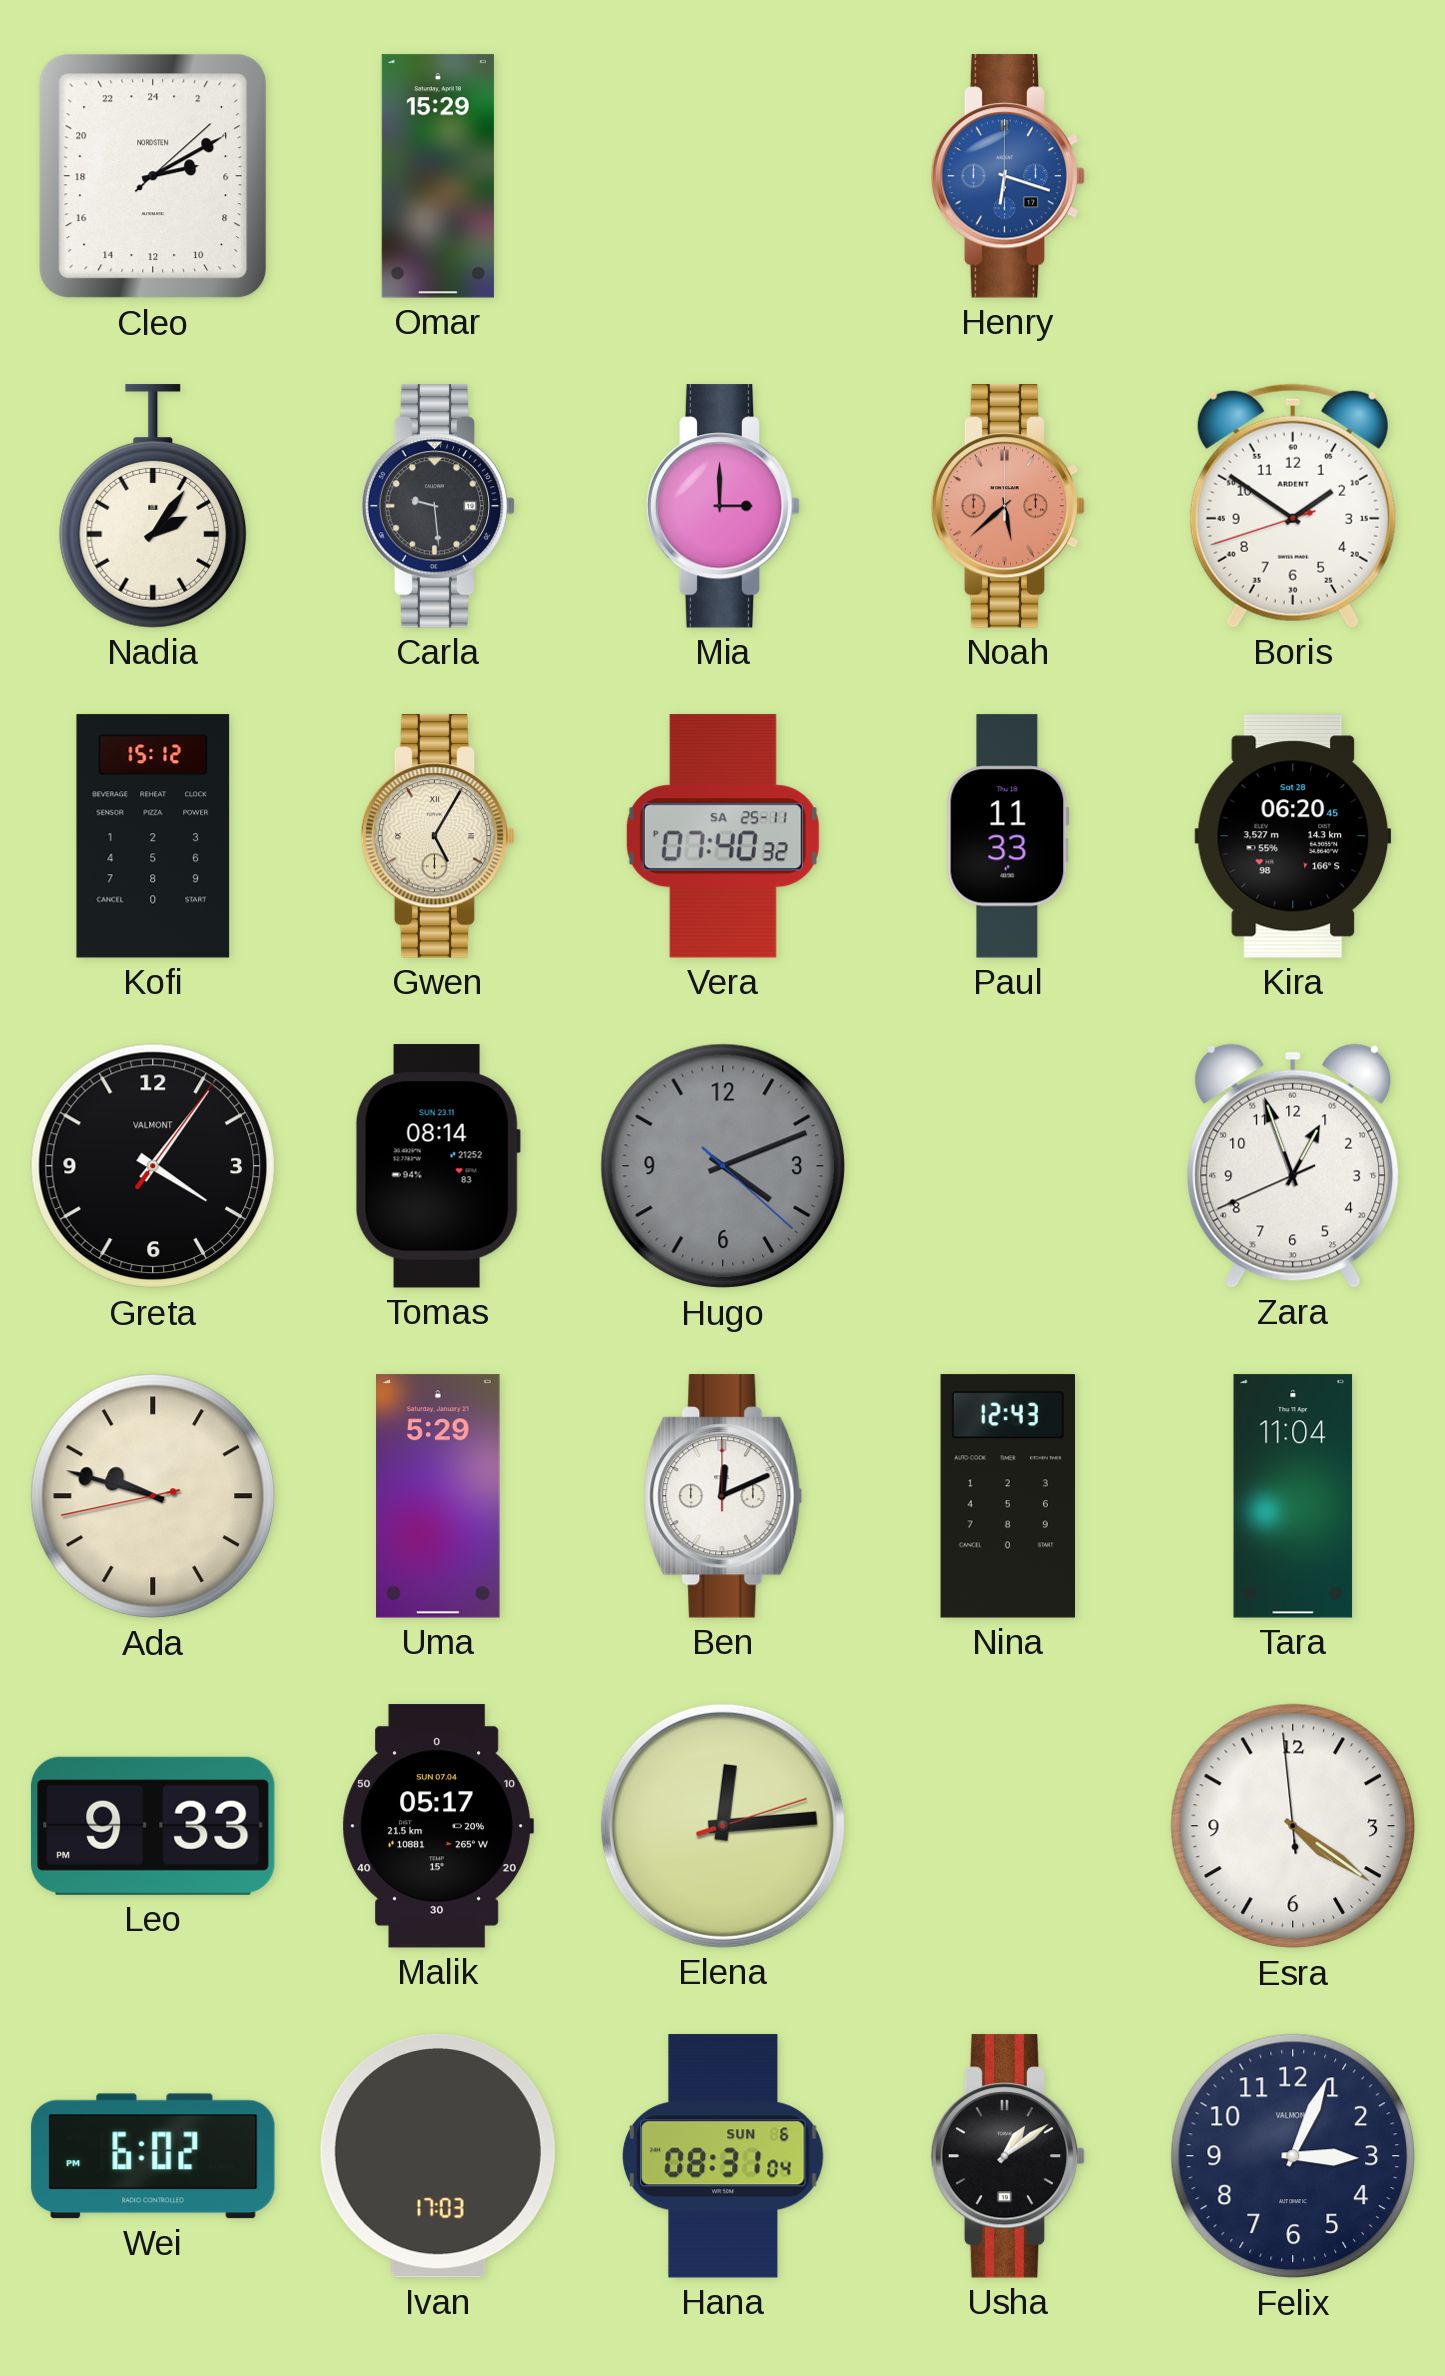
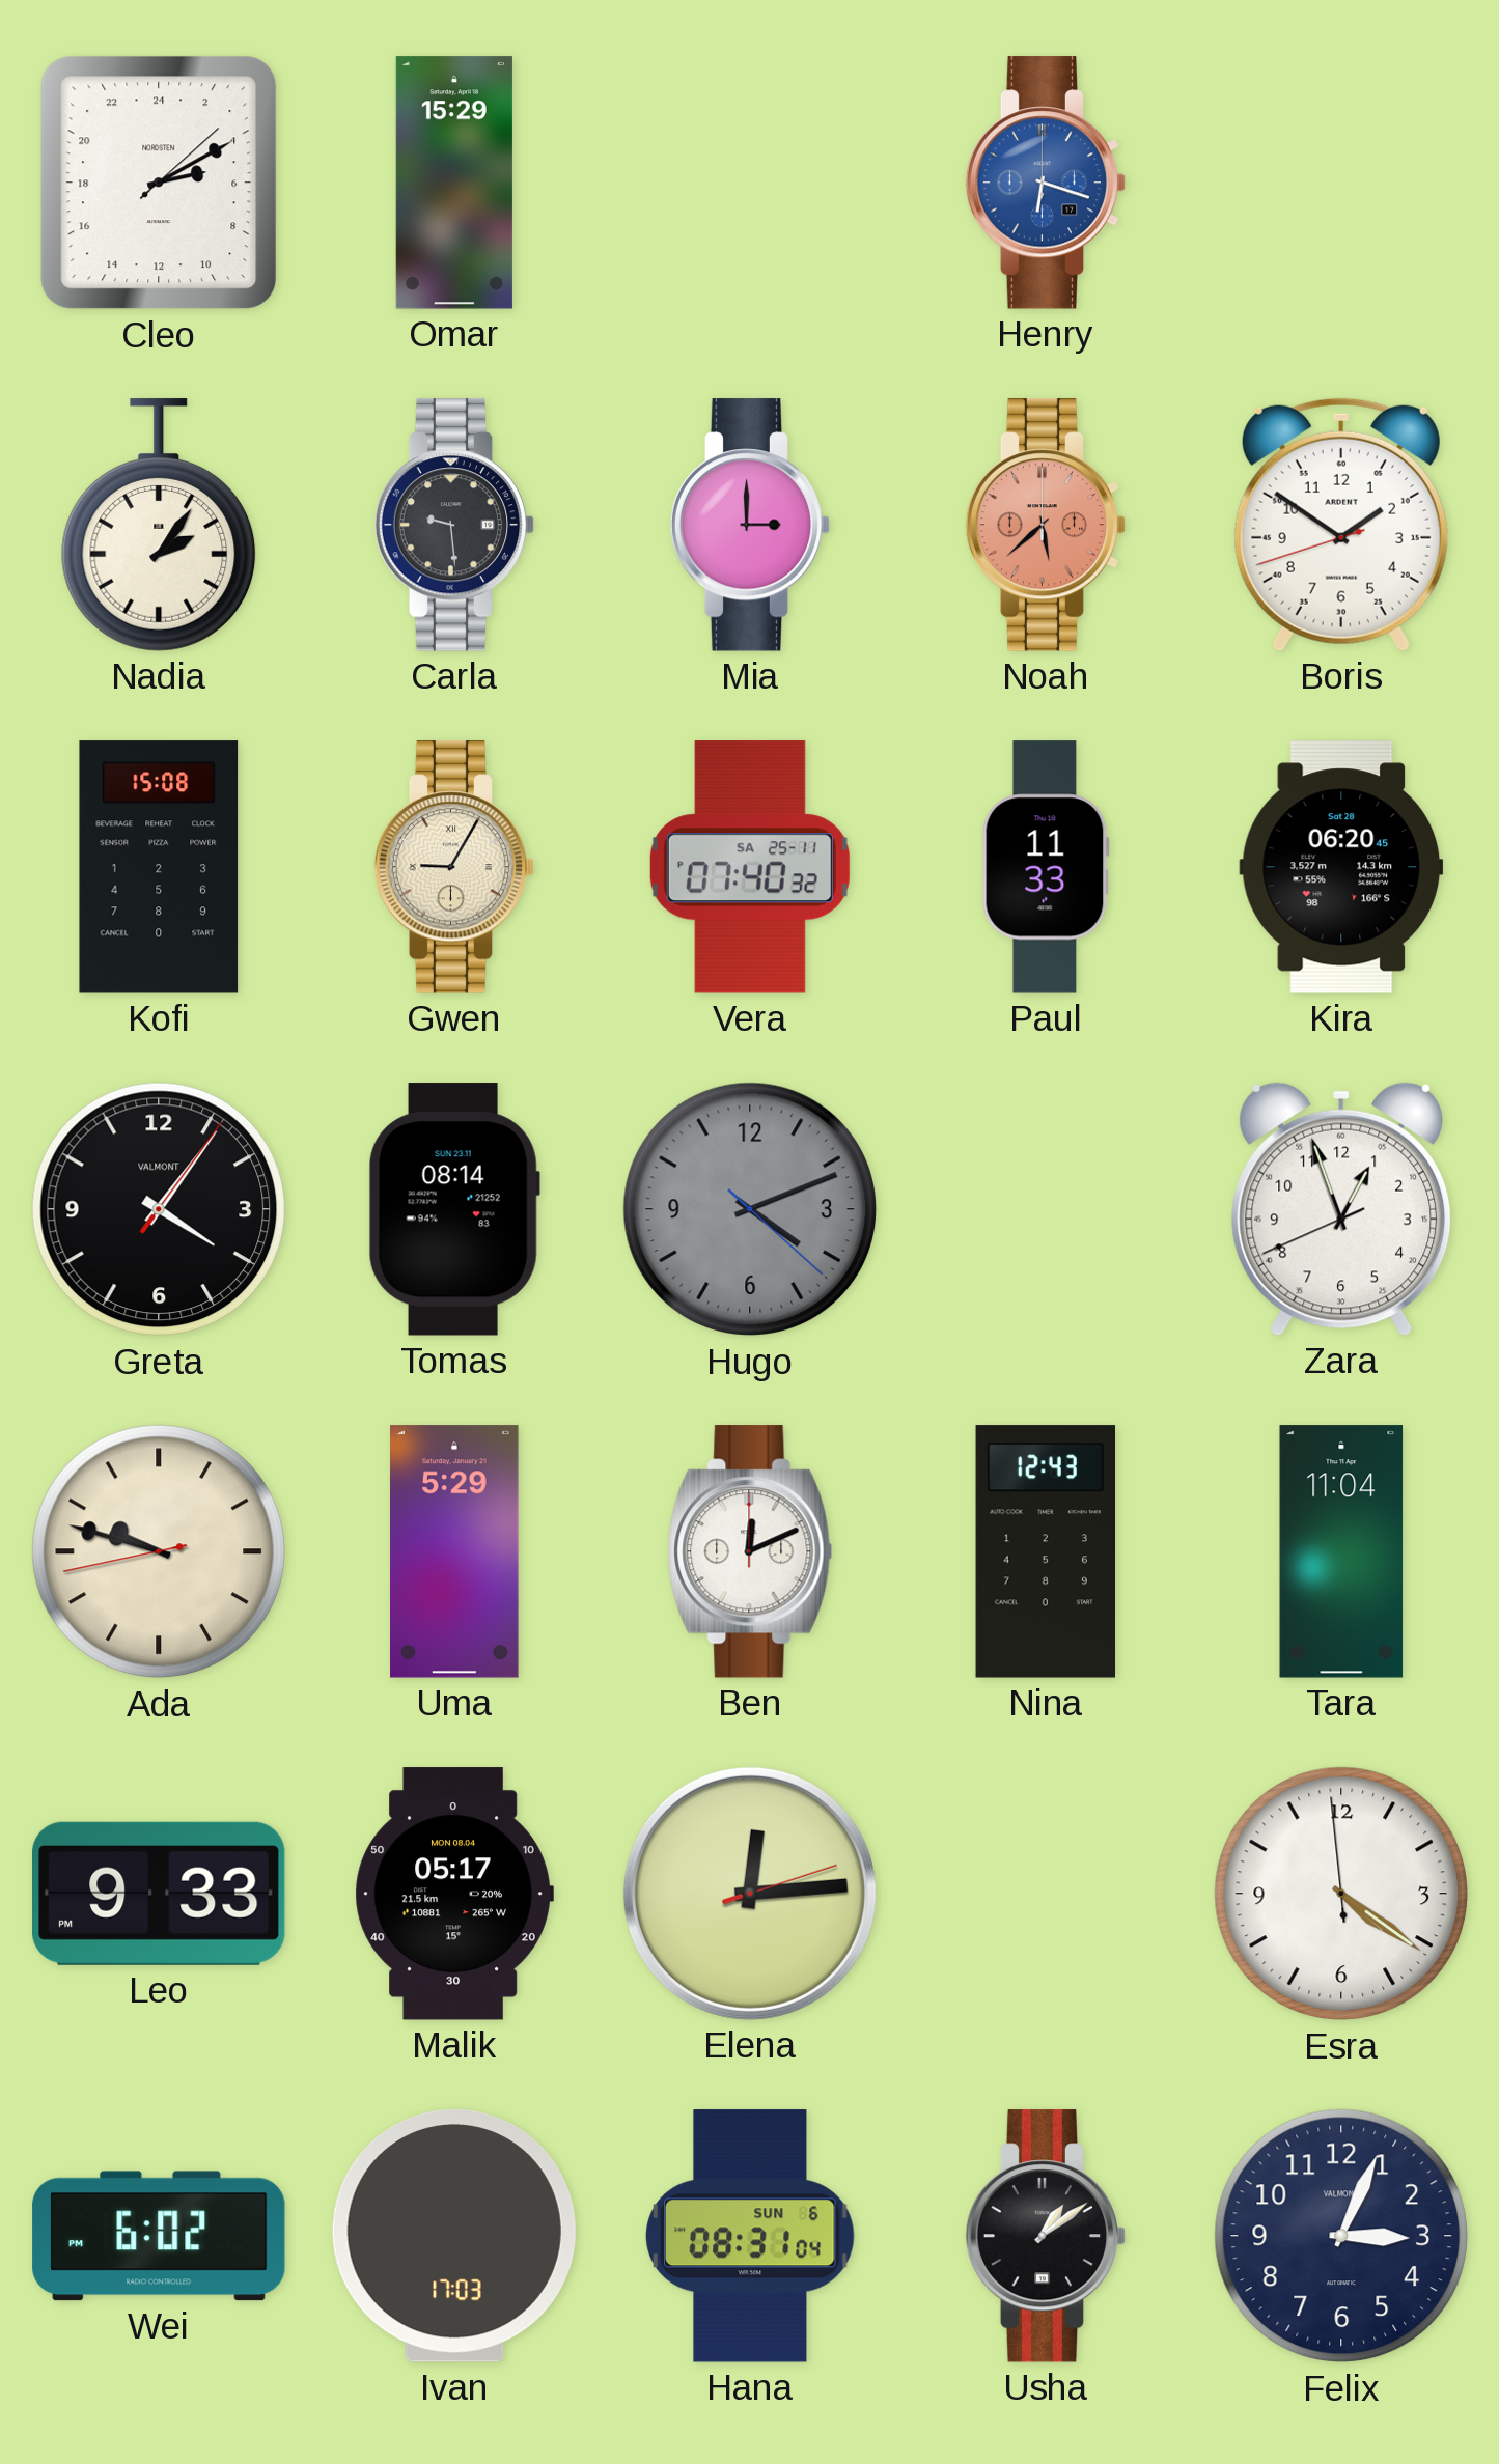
Kofi: 15:12 -> 15:08
Gwen: 5:05 -> 9:05
Malik date: SUN 07.04 -> MON 08.04
